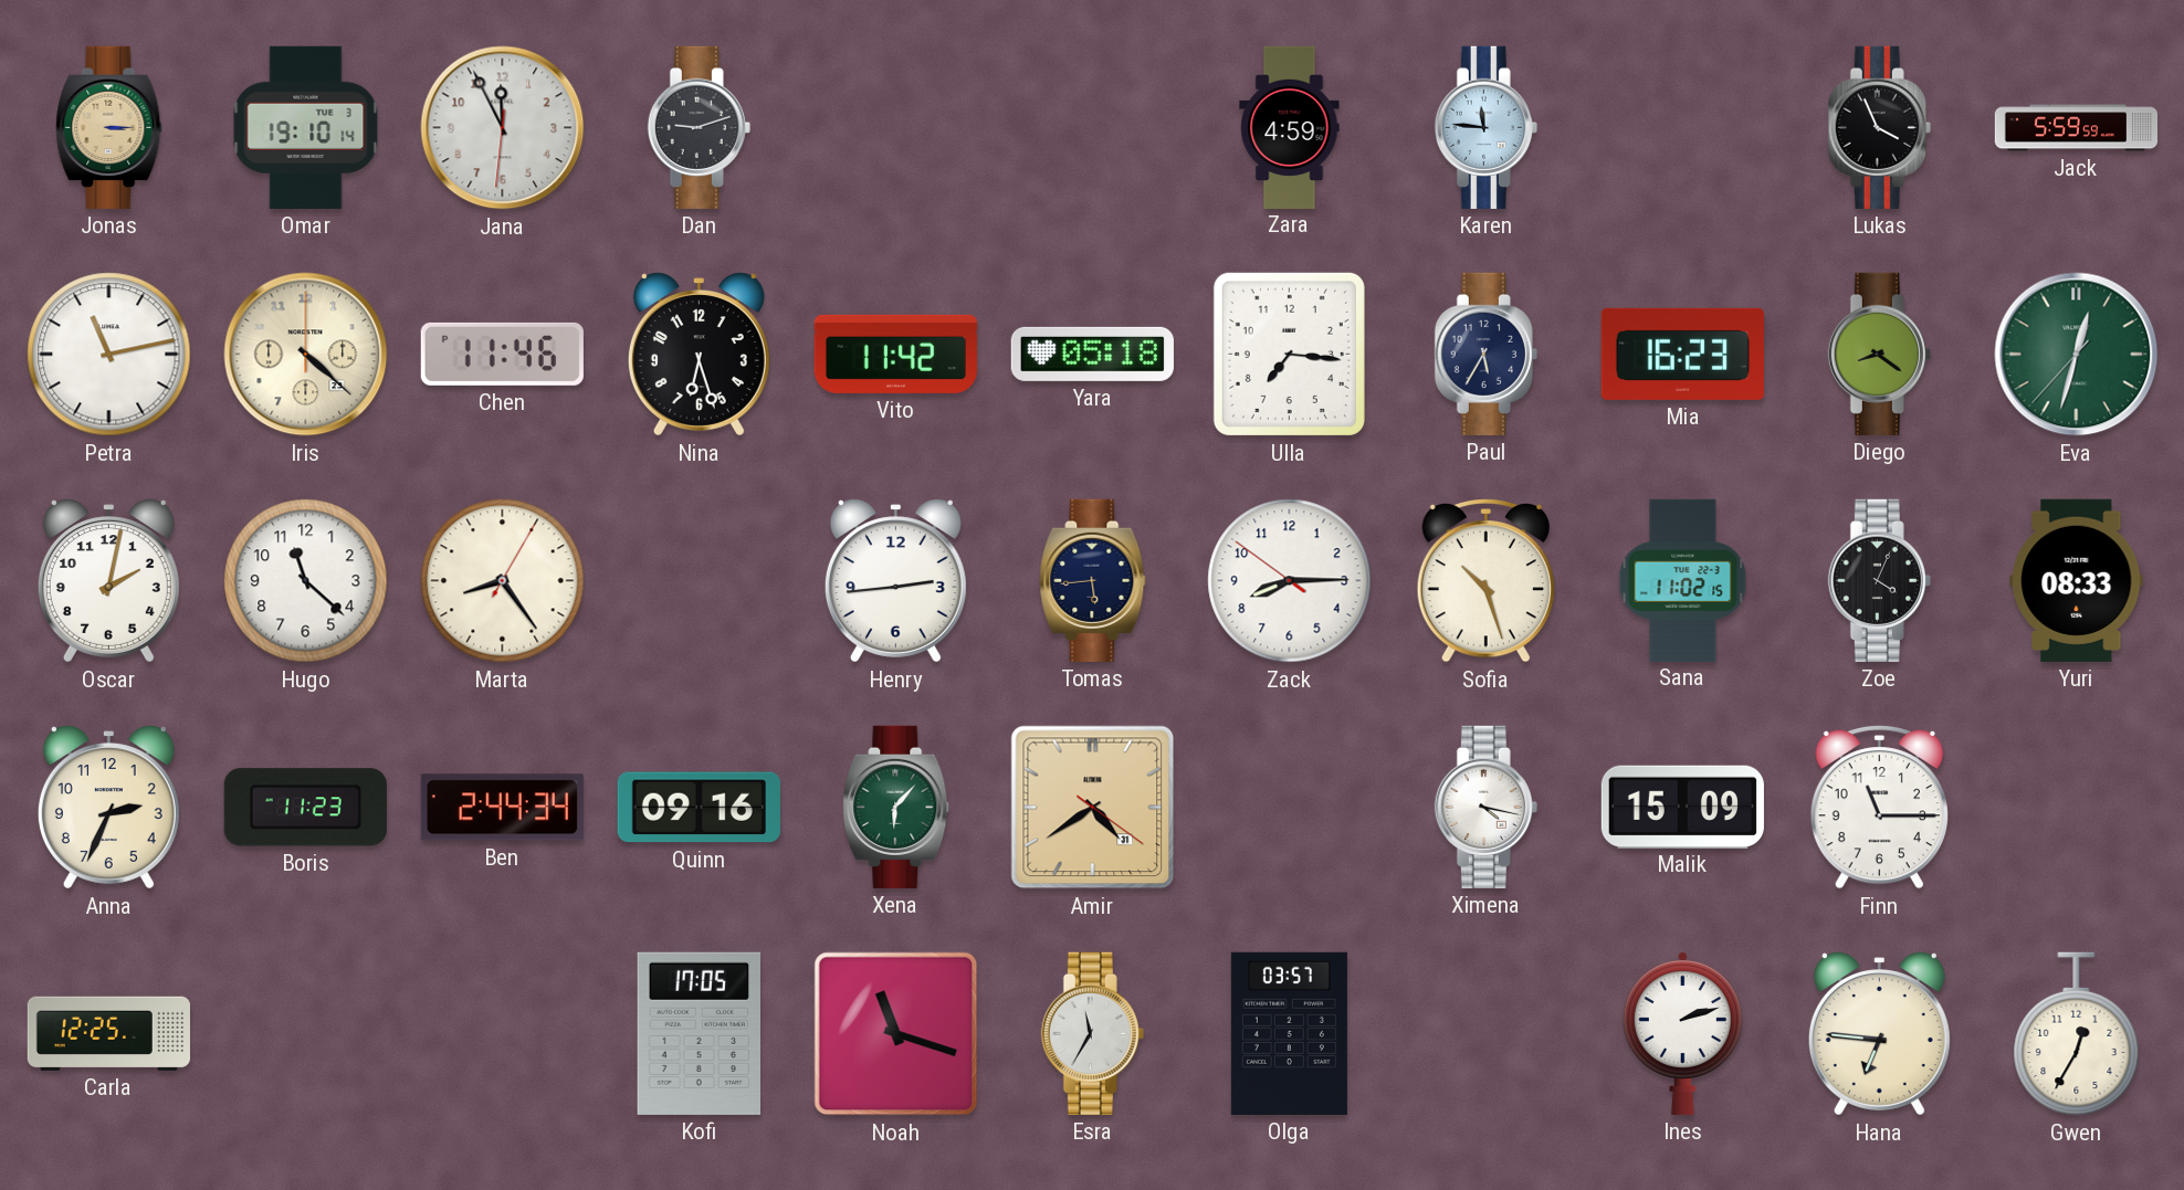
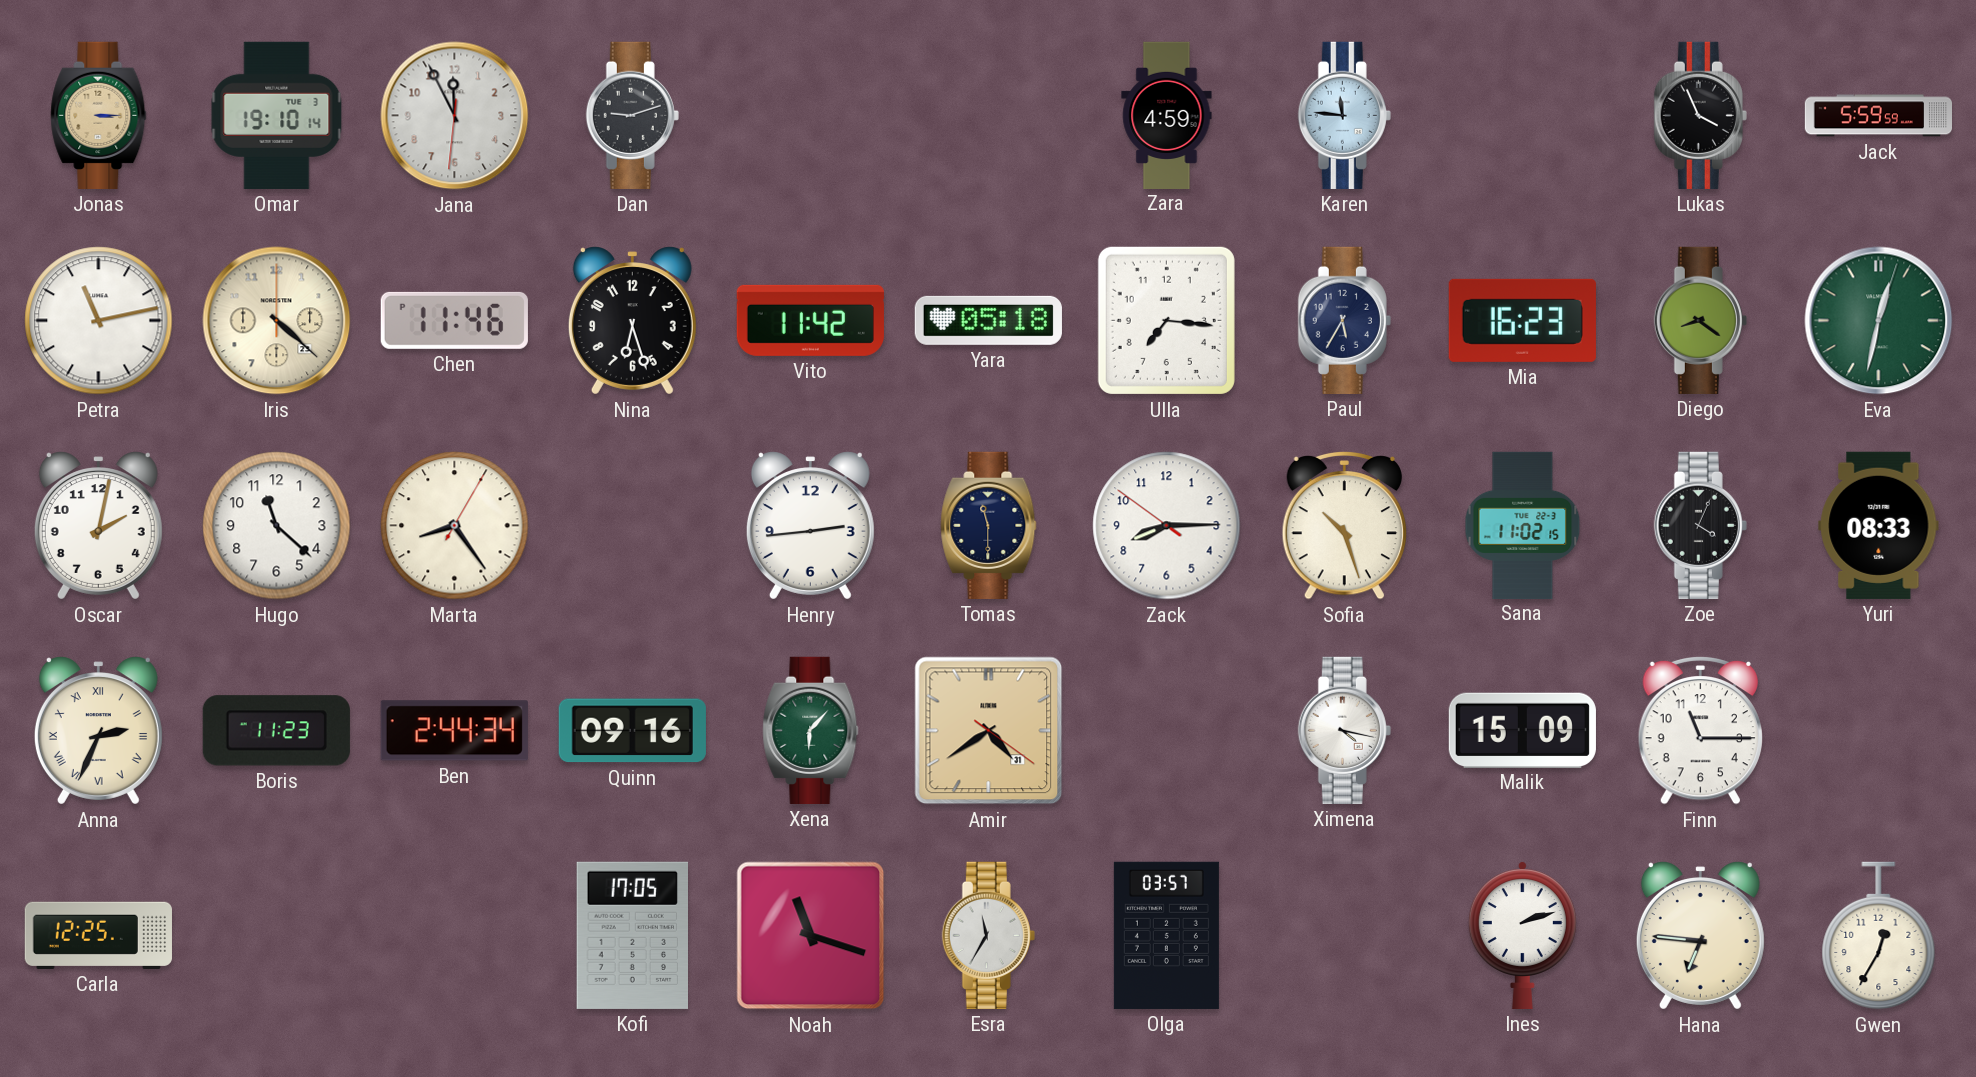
Eva: 12:32:37 -> 12:32:03
Tomas: 5:44 -> 11:30
Anna numerals: Arabic -> Roman
